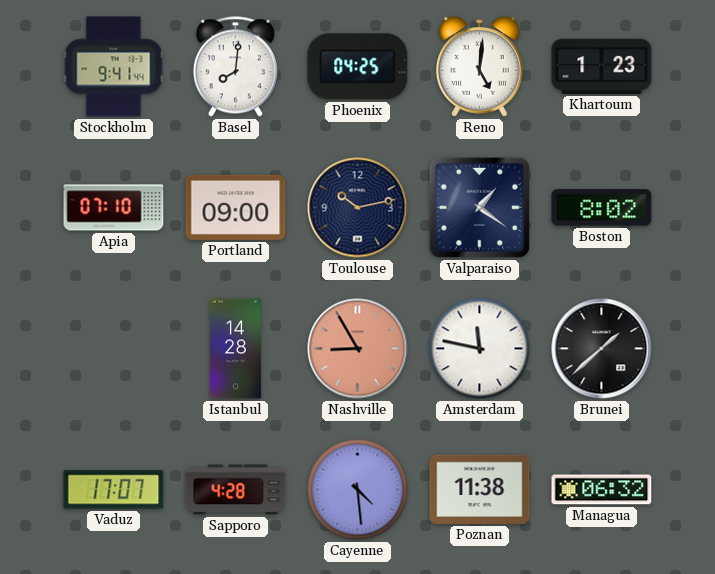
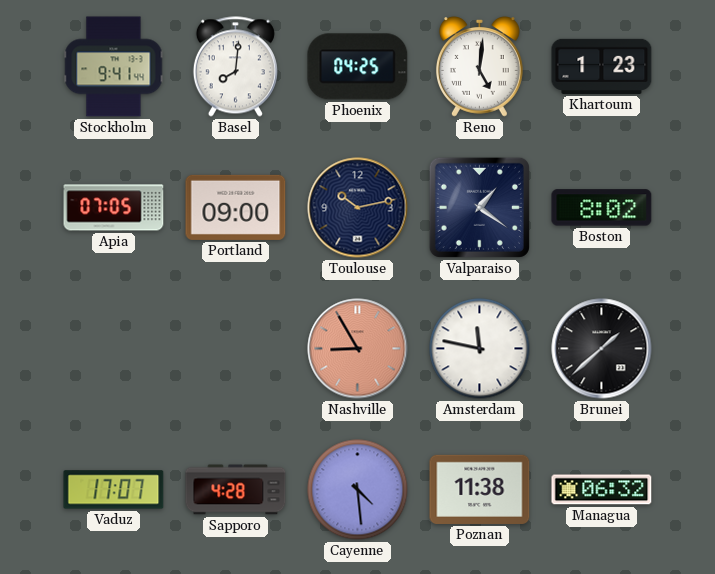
Apia: 07:10 -> 07:05
Istanbul: 14:28 -> none
